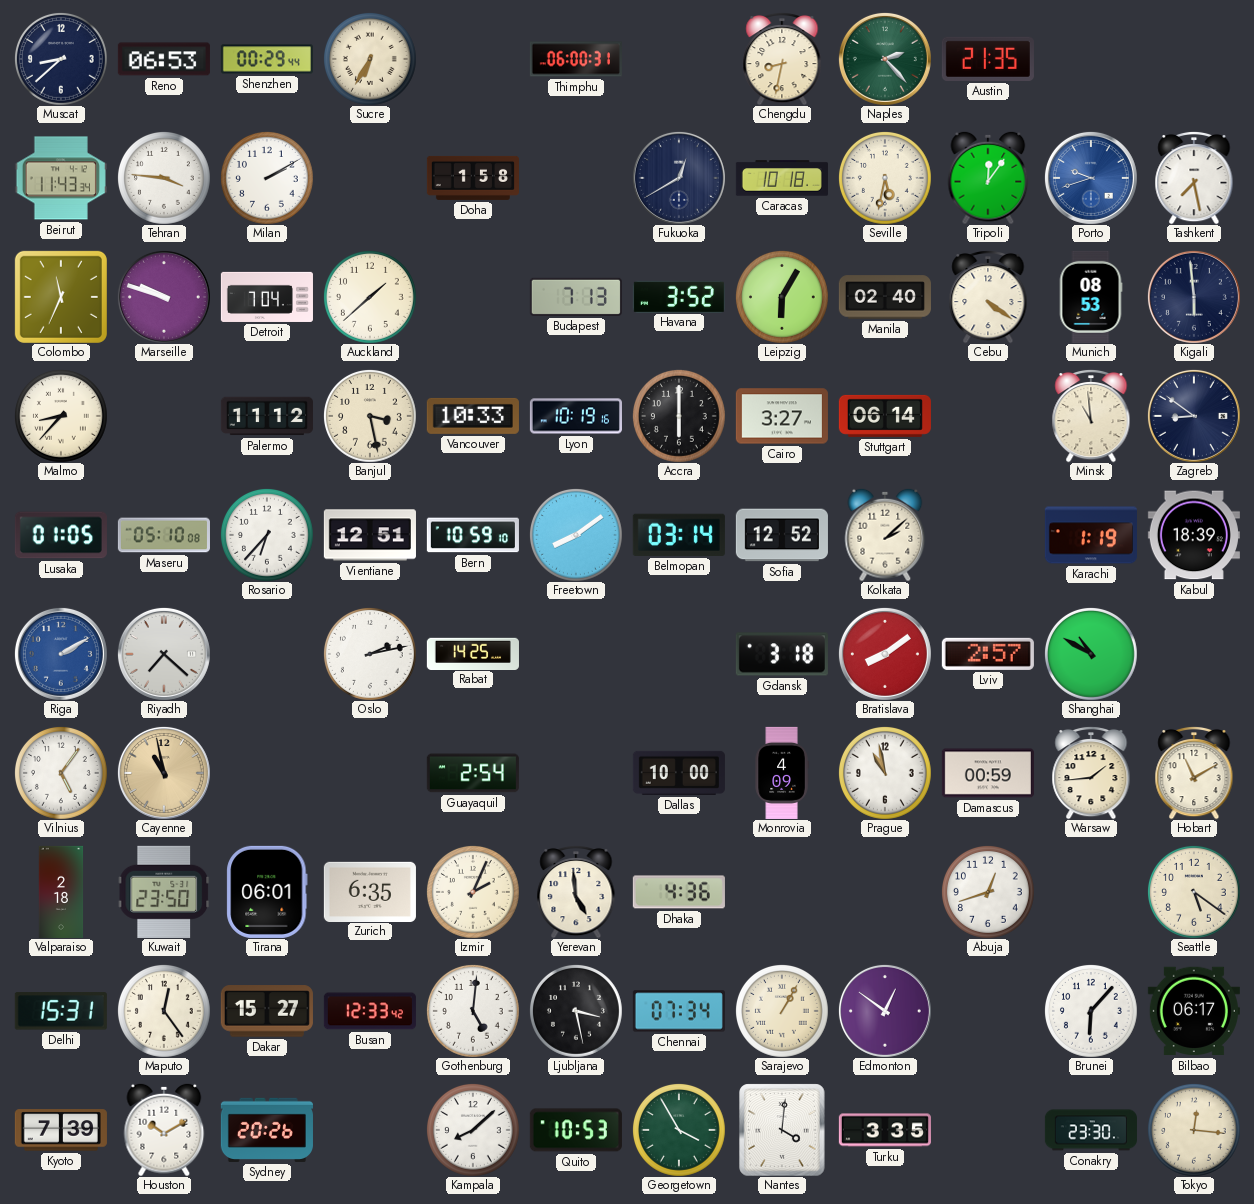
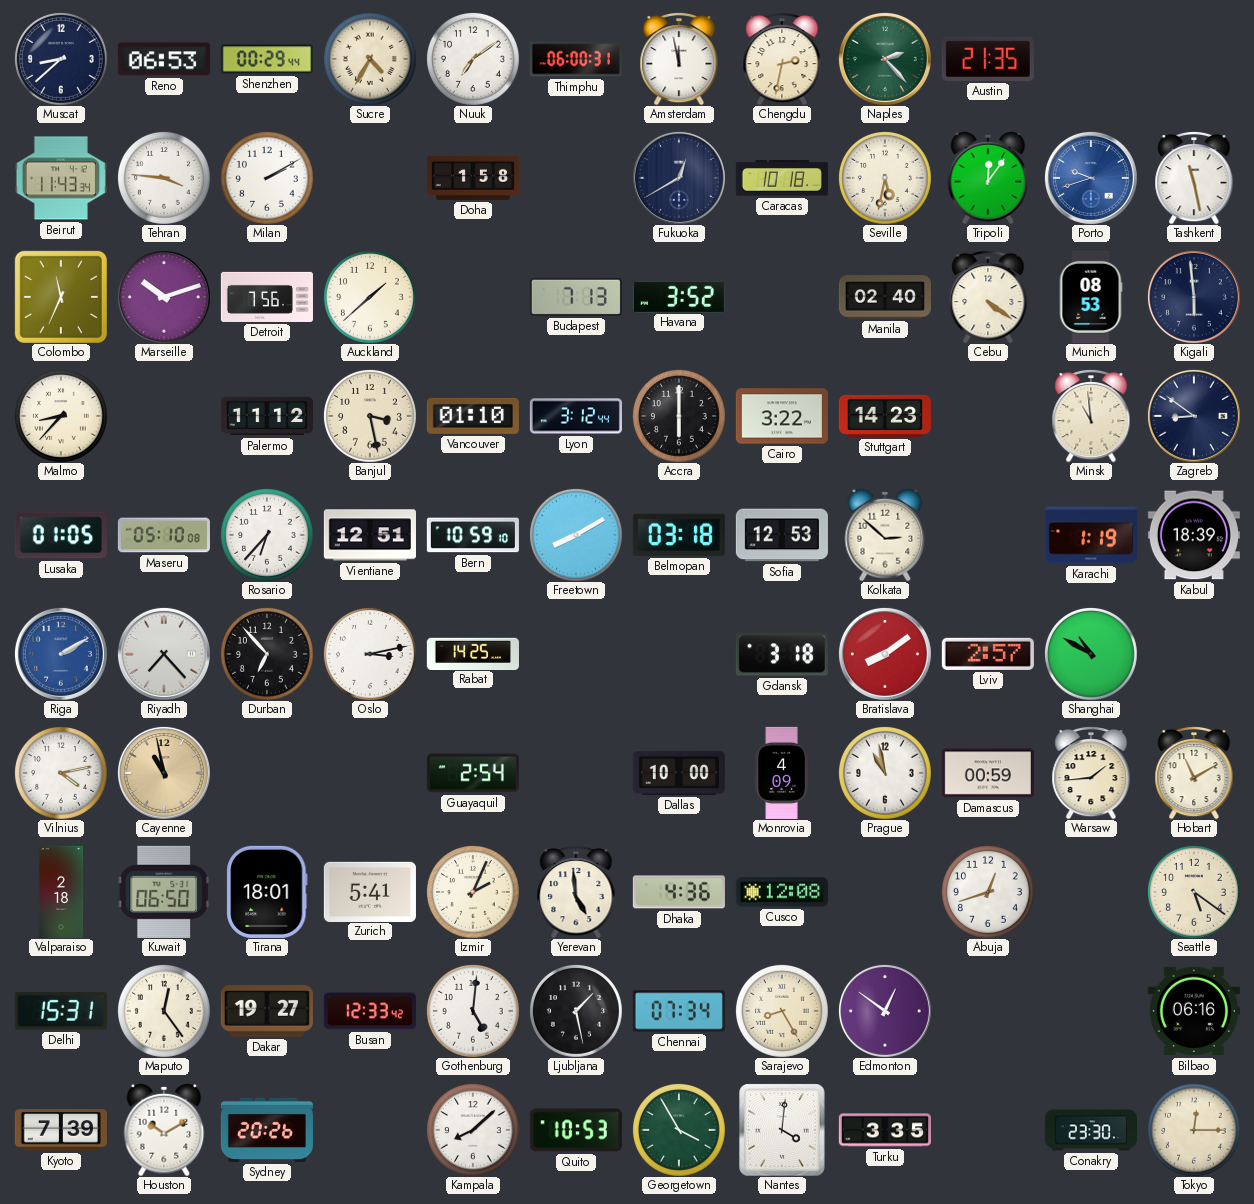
Sucre: 6:35 -> 4:35
Nuuk: none -> 7:09
Amsterdam: none -> 11:58
Chengdu: 8:32 -> 2:32
Tashkent: 7:28 -> 11:28
Marseille: 9:48 -> 10:12
Detroit: 7:04 -> 7:56
Leipzig: 6:05 -> none
Vancouver: 10:33 -> 01:10
Lyon: 10:19 -> 3:12
Cairo: 3:27 -> 3:22
Stuttgart: 06:14 -> 14:23
Freetown: 8:09 -> 8:10
Belmopan: 03:14 -> 03:18
Sofia: 12:52 -> 12:53
Kolkata: 2:08 -> 2:52
Riyadh: 7:22 -> 7:23
Durban: none -> 6:53
Oslo: 2:13 -> 3:13
Vilnius: 5:06 -> 4:13
Kuwait: 23:50 -> 06:50
Tirana: 06:01 -> 18:01
Zurich: 6:35 -> 5:41
Cusco: none -> 12:08
Dakar: 15:27 -> 19:27
Ljubljana: 3:28 -> 1:28
Sarajevo: 1:05 -> 8:25
Brunei: 6:07 -> none
Bilbao: 06:17 -> 06:16
Tokyo: 12:16 -> 12:15
